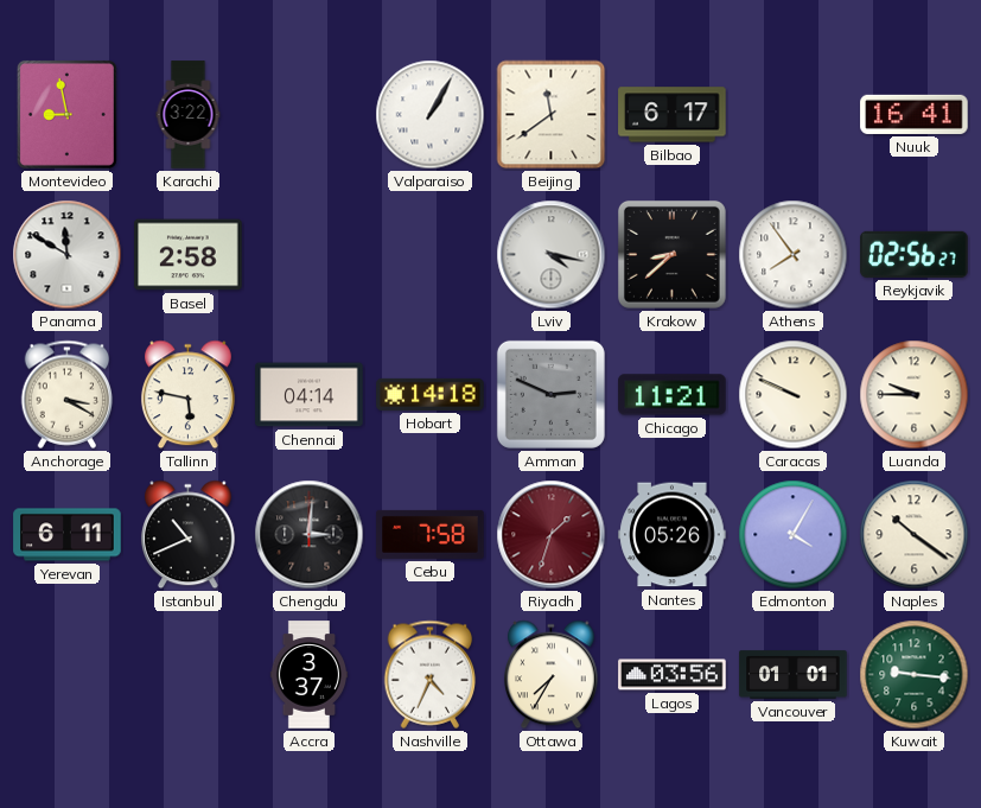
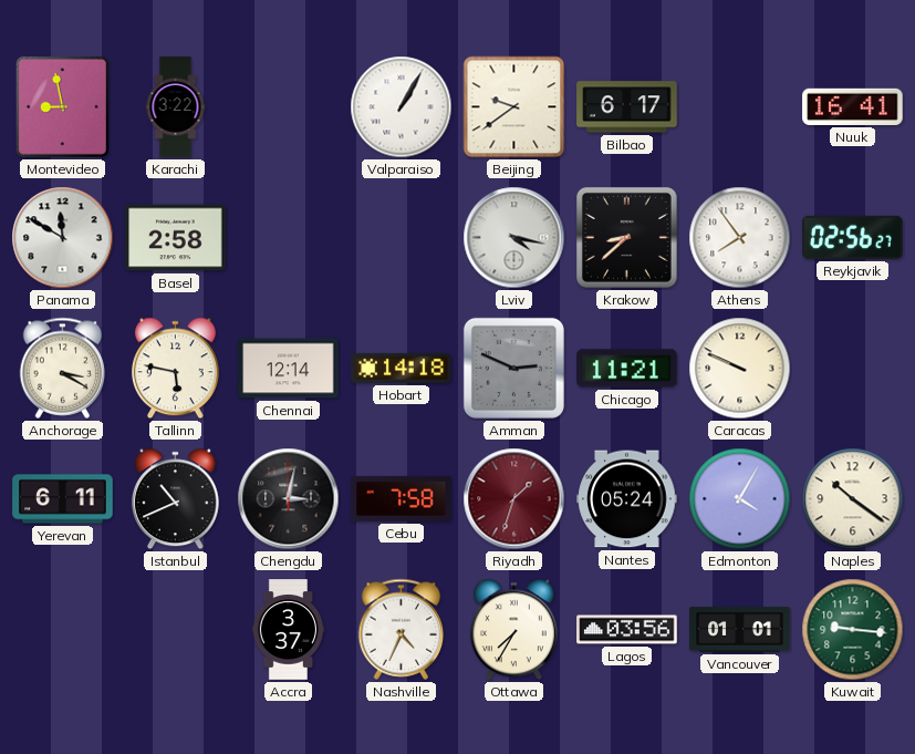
Beijing: 11:39 -> 9:39
Chennai: 04:14 -> 12:14
Luanda: 9:45 -> none
Chengdu: 3:01 -> 3:02
Nantes: 05:26 -> 05:24
